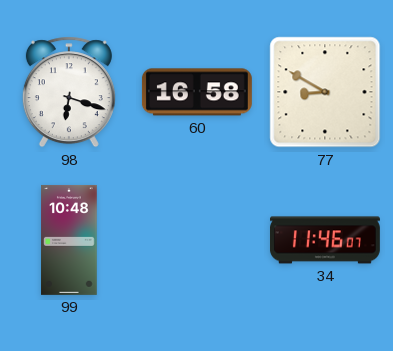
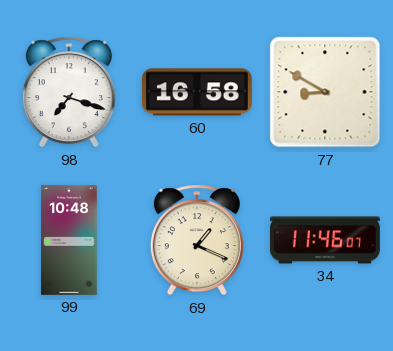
98: 6:18 -> 7:18
69: none -> 1:19
